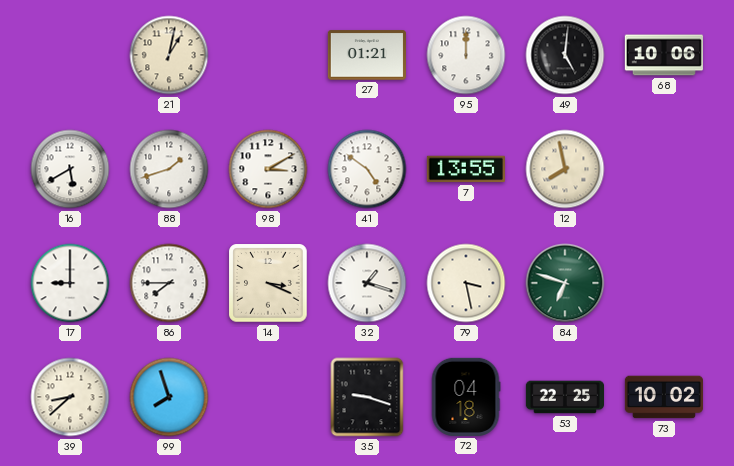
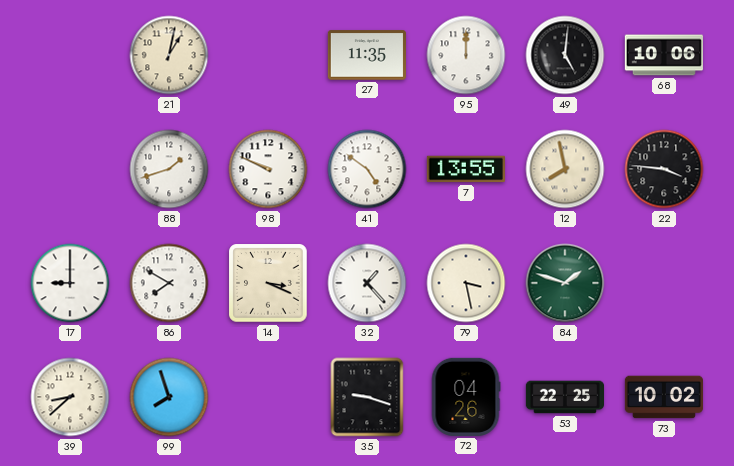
27: 01:21 -> 11:35
16: 5:40 -> none
98: 3:10 -> 9:49
22: none -> 3:46
86: 7:45 -> 7:50
32: 1:18 -> 1:23
84: 6:48 -> 1:48
72: 04:18 -> 04:26
